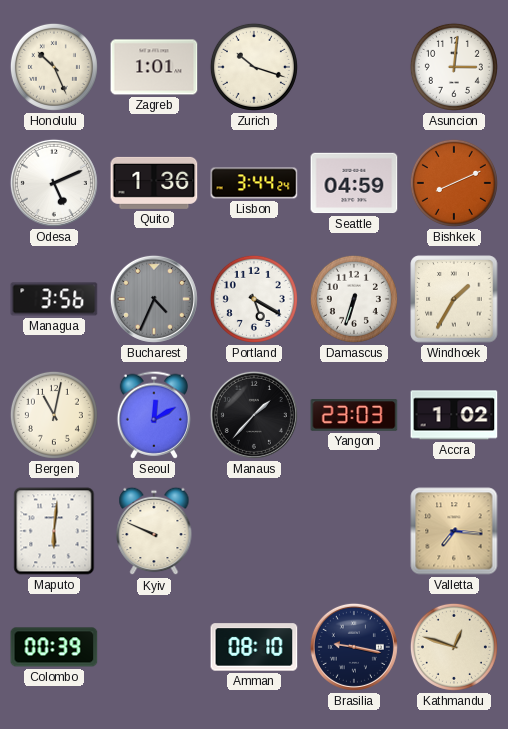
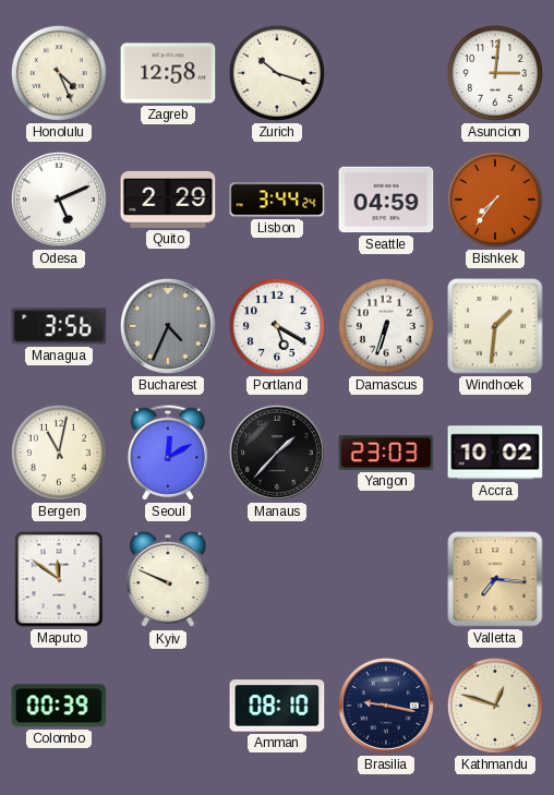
Honolulu: 10:26 -> 4:26
Zagreb: 1:01 -> 12:58
Quito: 1:36 -> 2:29
Bishkek: 8:11 -> 7:36
Windhoek: 1:35 -> 1:31
Accra: 1:02 -> 10:02
Maputo: 6:01 -> 11:51
